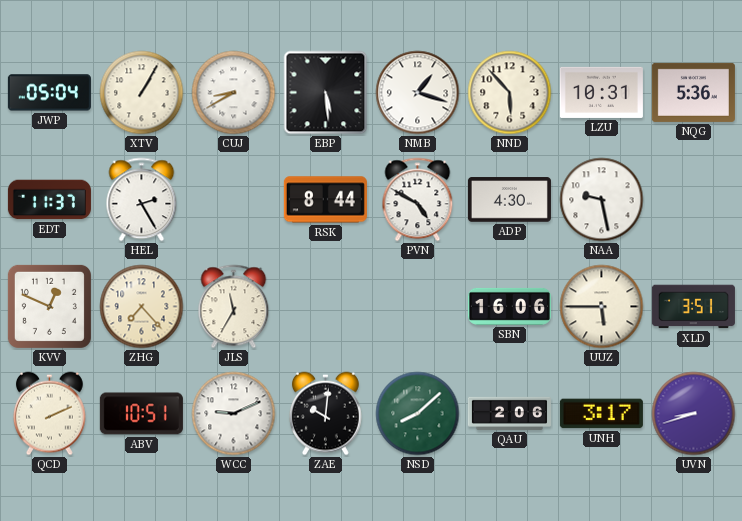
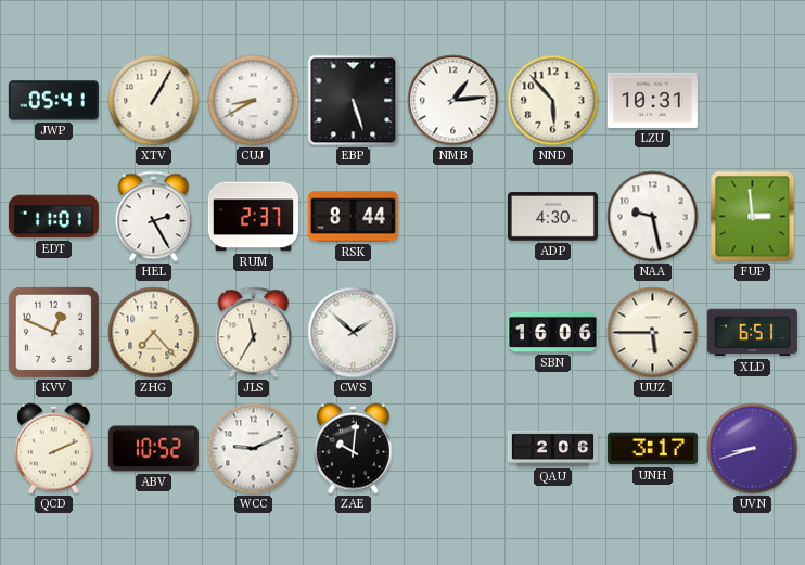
JWP: 05:04 -> 05:41
EBP: 5:29 -> 5:27
NMB: 1:18 -> 1:14
NQG: 5:36 -> none
EDT: 11:37 -> 11:01
RUM: none -> 2:37
PVN: 4:50 -> none
FUP: none -> 2:59
CWS: none -> 1:52
XLD: 3:51 -> 6:51
ABV: 10:51 -> 10:52
NSD: 8:08 -> none
